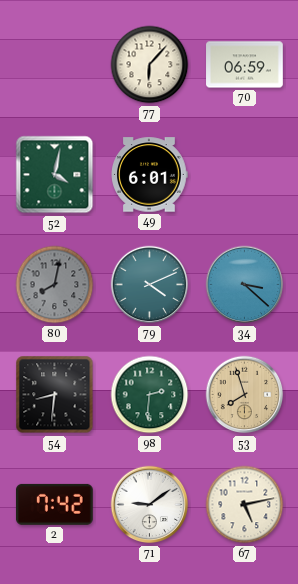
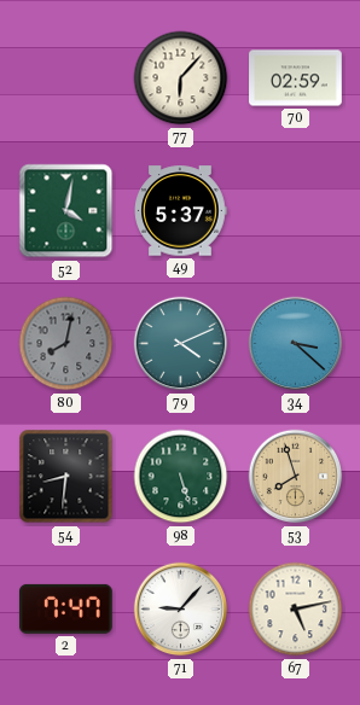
70: 06:59 -> 02:59
49: 6:01 -> 5:37
98: 2:31 -> 5:27
2: 7:42 -> 7:47
71: 9:09 -> 9:07
